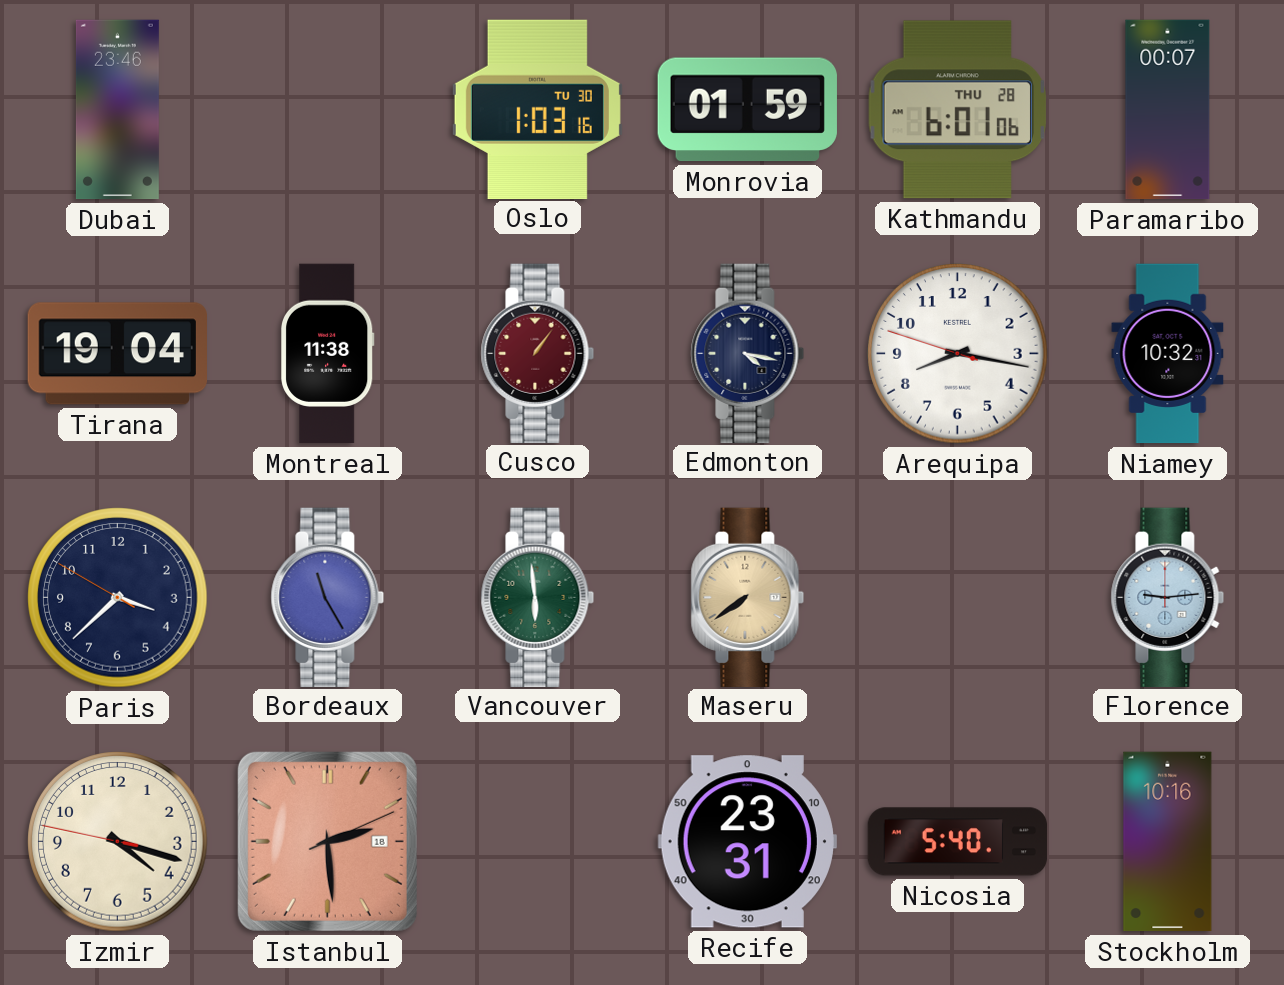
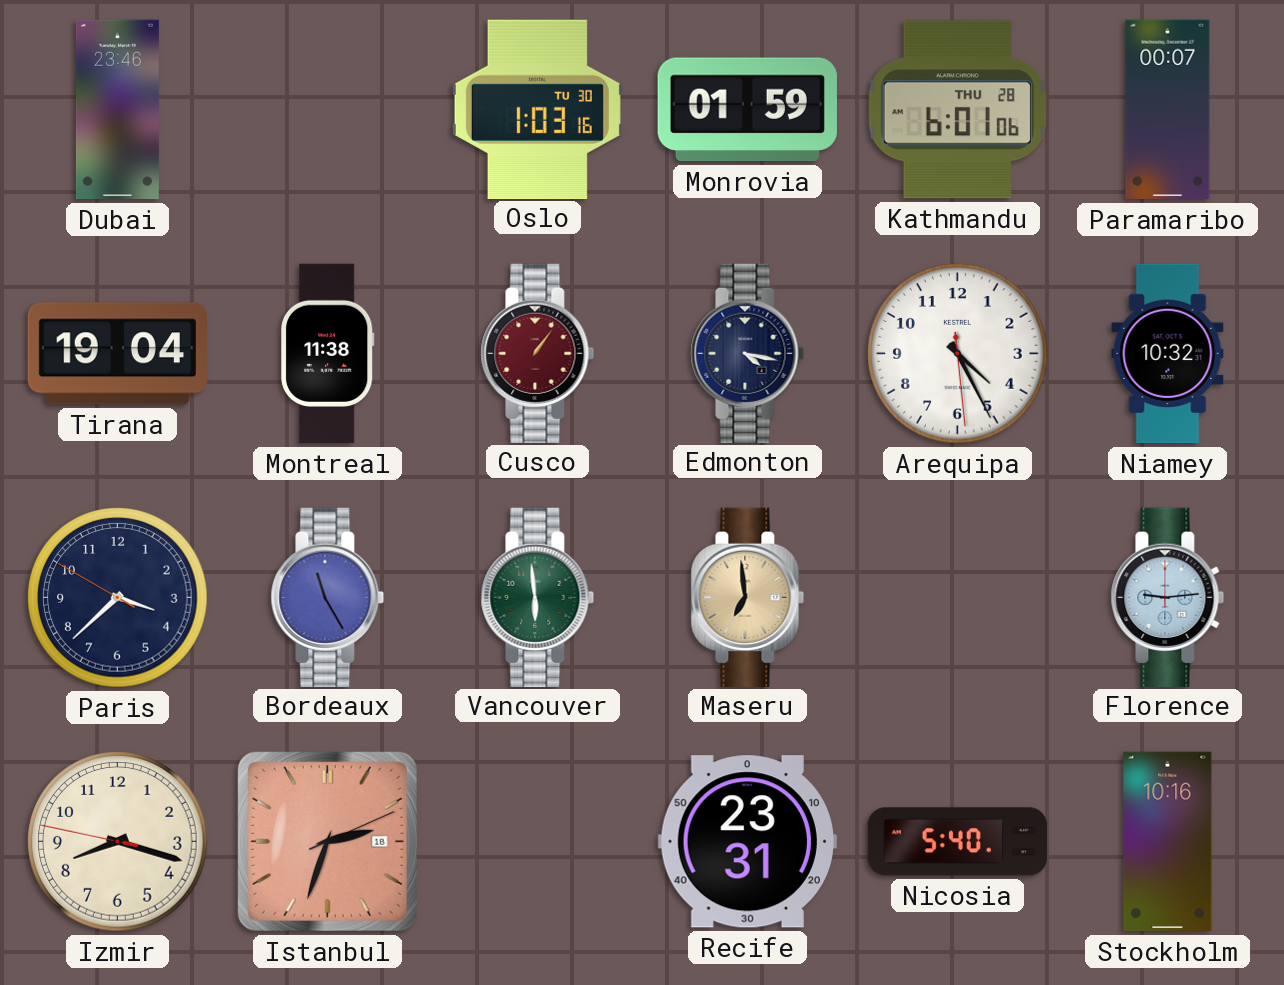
Arequipa: 8:16 -> 4:25
Maseru: 7:39 -> 6:59
Izmir: 4:17 -> 8:17
Istanbul: 2:29 -> 2:33
